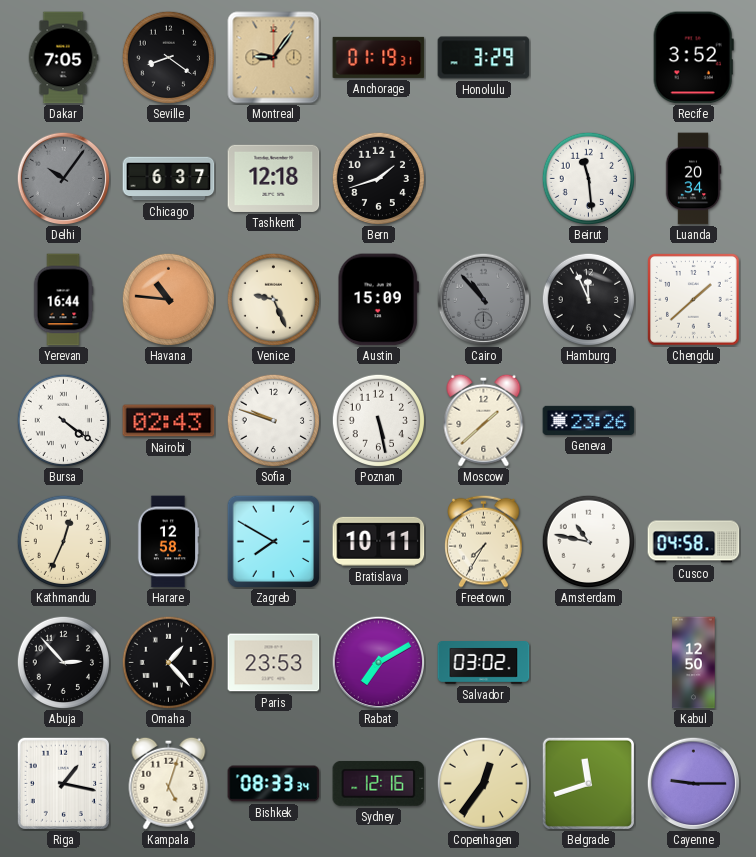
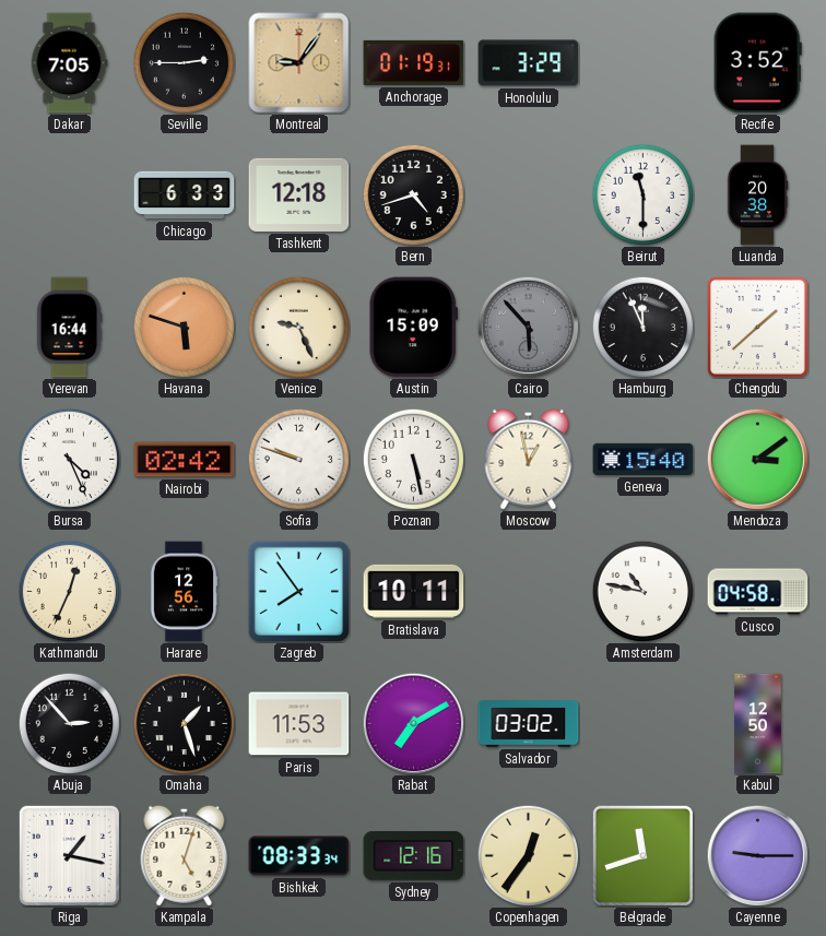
Seville: 8:21 -> 2:45
Delhi: 10:06 -> none
Chicago: 6:37 -> 6:33
Bern: 1:42 -> 4:42
Beirut: 11:29 -> 11:30
Luanda: 20:34 -> 20:38
Havana: 10:46 -> 5:48
Cairo: 10:53 -> 5:53
Bursa: 4:21 -> 4:26
Nairobi: 02:43 -> 02:42
Moscow: 1:38 -> 12:58
Geneva: 23:26 -> 15:40
Mendoza: none -> 3:09
Harare: 12:58 -> 12:56
Zagreb: 7:50 -> 7:54
Freetown: 7:35 -> none
Omaha: 1:23 -> 1:27
Paris: 23:53 -> 11:53
